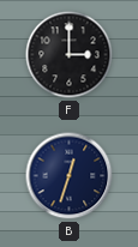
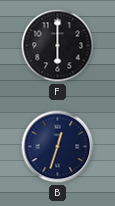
F: 3:00 -> 6:00
